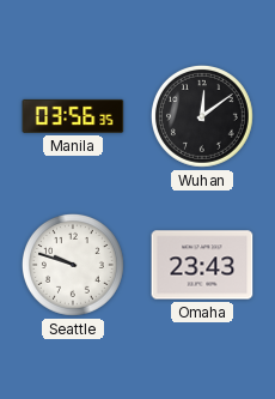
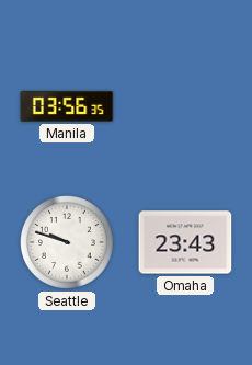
Wuhan: 12:09 -> none
